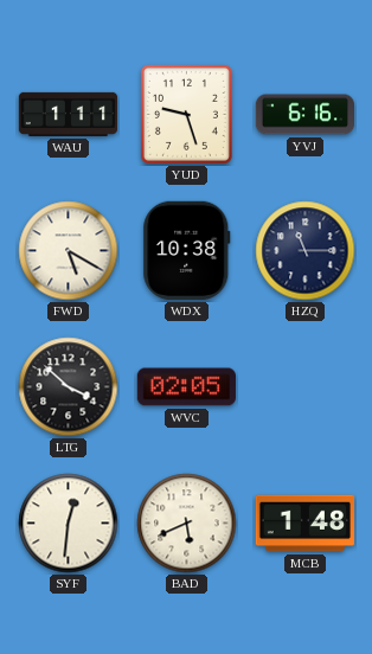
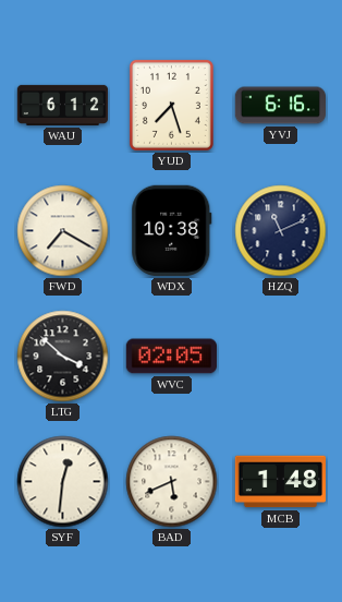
WAU: 1:11 -> 6:12
YUD: 9:27 -> 7:27
FWD: 5:20 -> 7:20
HZQ: 11:15 -> 11:11
